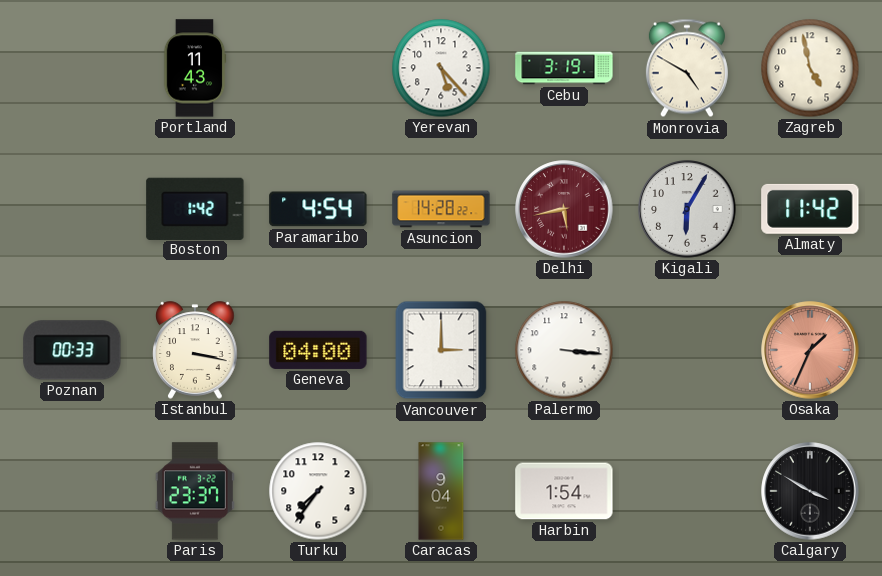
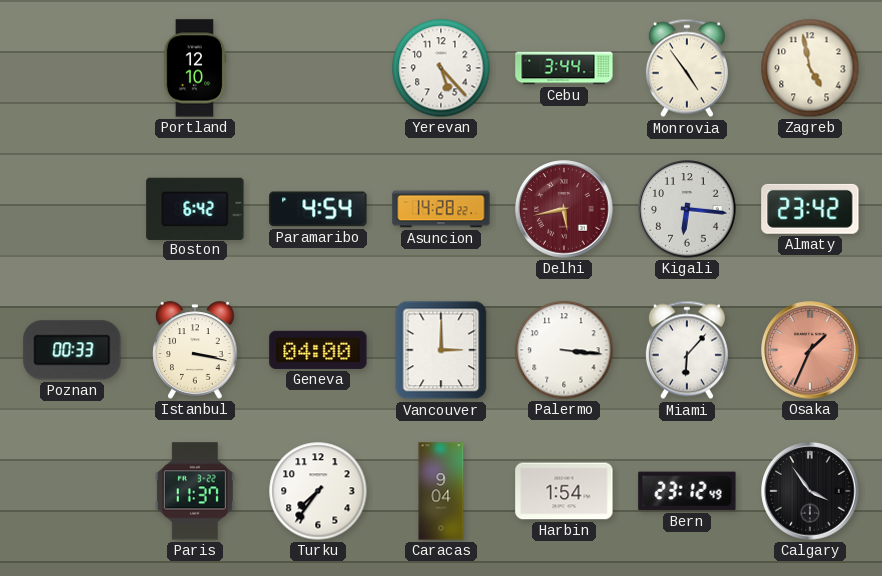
Portland: 11:43 -> 12:10
Cebu: 3:19 -> 3:44
Monrovia: 4:50 -> 4:54
Boston: 1:42 -> 6:42
Kigali: 6:05 -> 6:16
Almaty: 11:42 -> 23:42
Miami: none -> 6:07
Paris: 23:37 -> 11:37
Bern: none -> 23:12
Calgary: 3:50 -> 3:54
